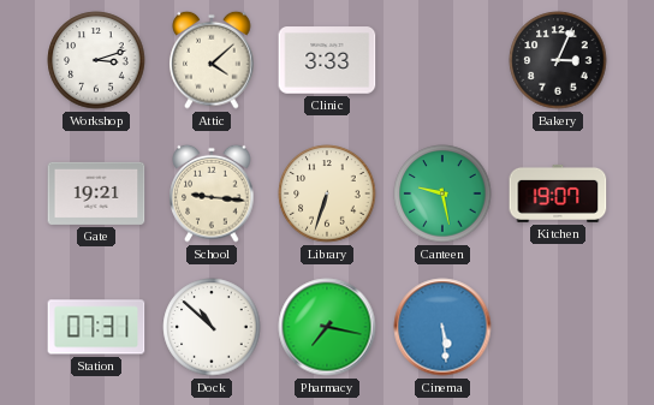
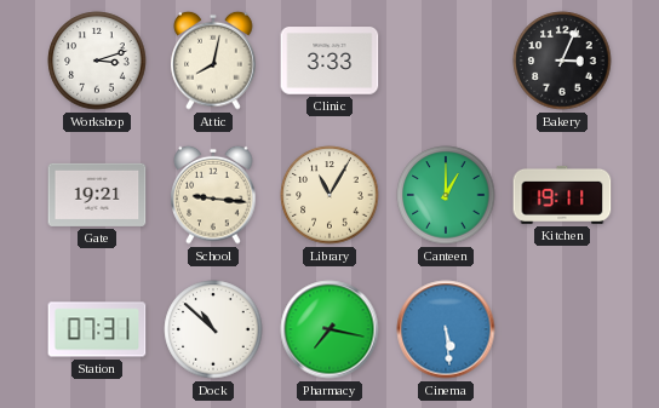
Attic: 4:08 -> 8:02
Library: 6:33 -> 11:05
Canteen: 9:28 -> 1:00
Kitchen: 19:07 -> 19:11
